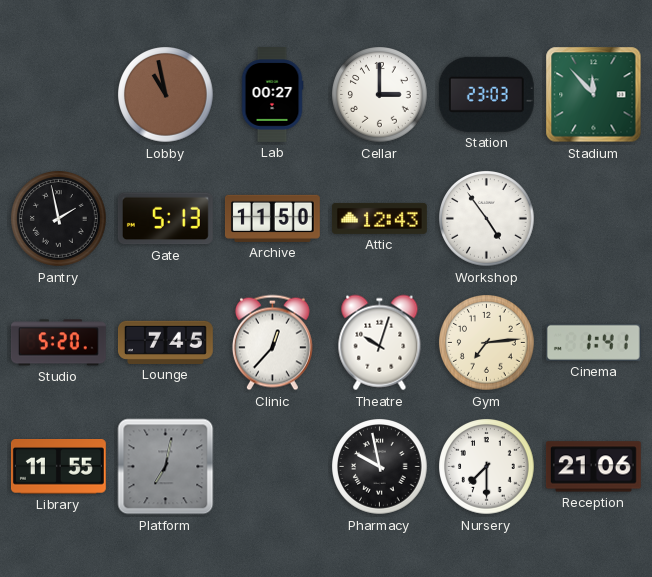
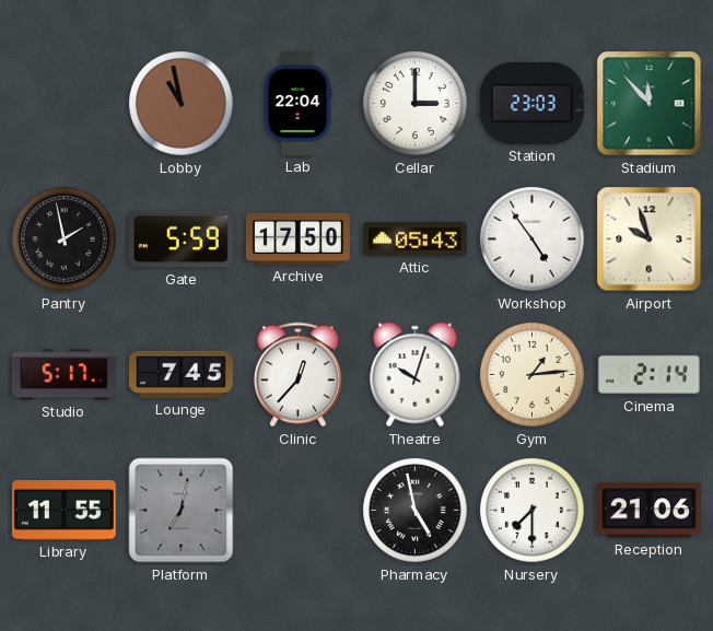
Lab: 00:27 -> 22:04
Gate: 5:13 -> 5:59
Archive: 11:50 -> 17:50
Attic: 12:43 -> 05:43
Airport: none -> 9:57
Studio: 5:20 -> 5:17
Gym: 7:14 -> 1:14
Cinema: 1:41 -> 2:14
Pharmacy: 9:58 -> 4:58
